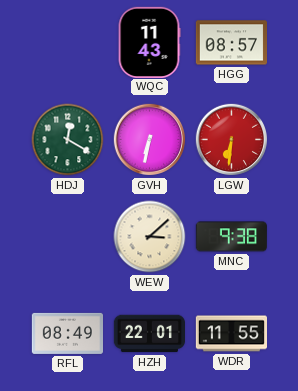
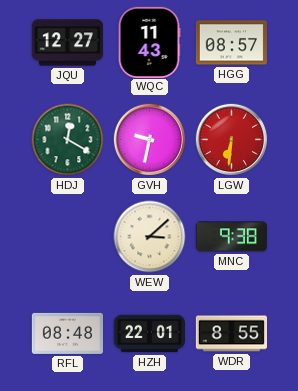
JQU: none -> 12:27
GVH: 6:32 -> 9:32
RFL: 08:49 -> 08:48
WDR: 11:55 -> 8:55
